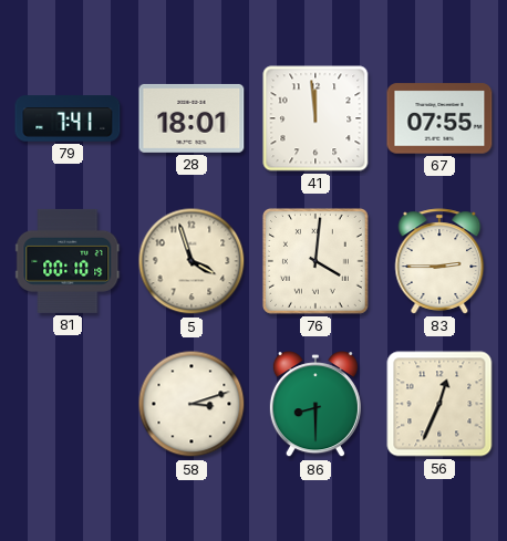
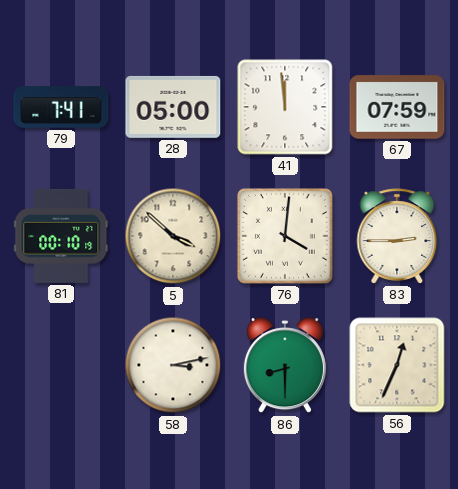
28: 18:01 -> 05:00
67: 07:55 -> 07:59
5: 3:57 -> 3:52
58: 3:12 -> 3:13
